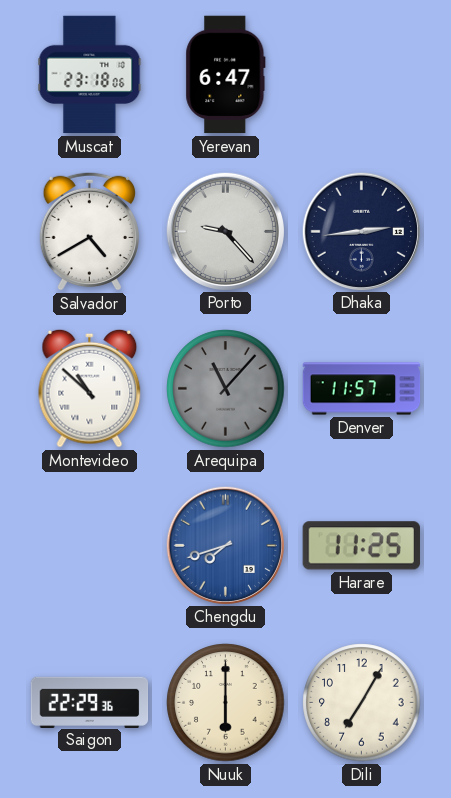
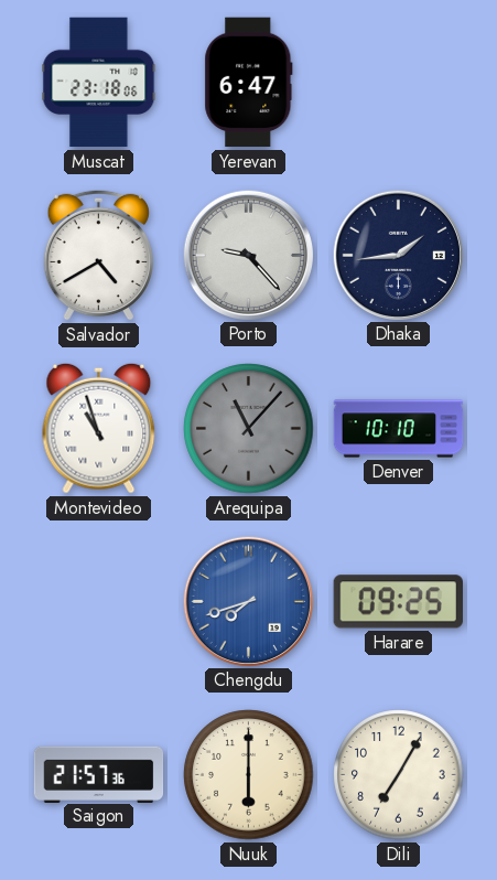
Dhaka: 2:44 -> 1:44
Montevideo: 10:52 -> 10:57
Denver: 11:57 -> 10:10
Harare: 11:25 -> 09:25
Saigon: 22:29 -> 21:57
